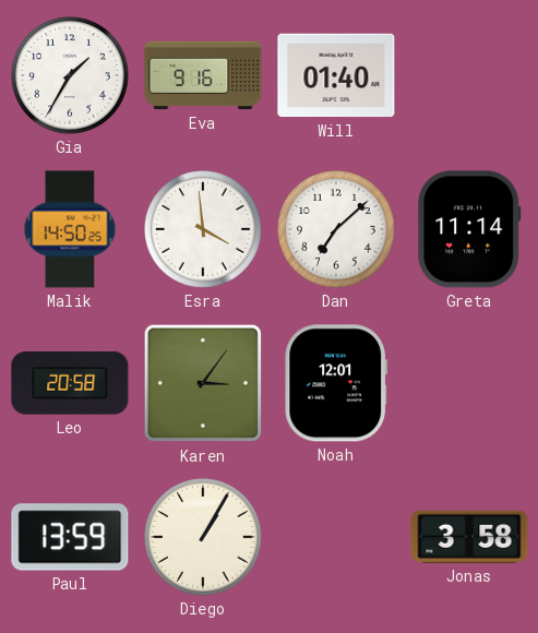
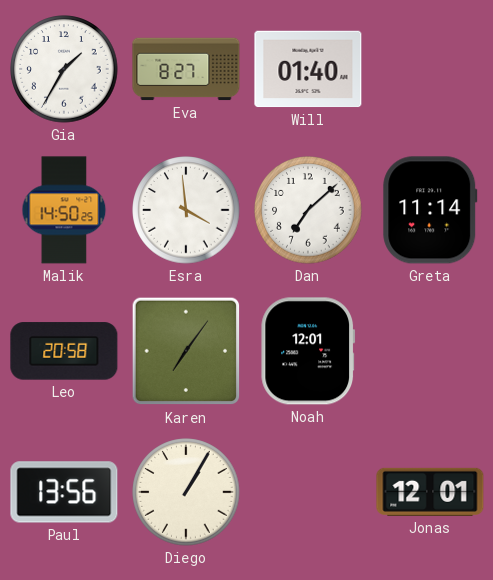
Eva: 9:16 -> 8:27
Karen: 3:06 -> 7:06
Paul: 13:59 -> 13:56
Jonas: 3:58 -> 12:01
